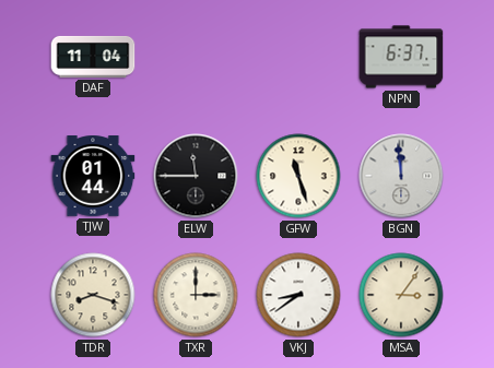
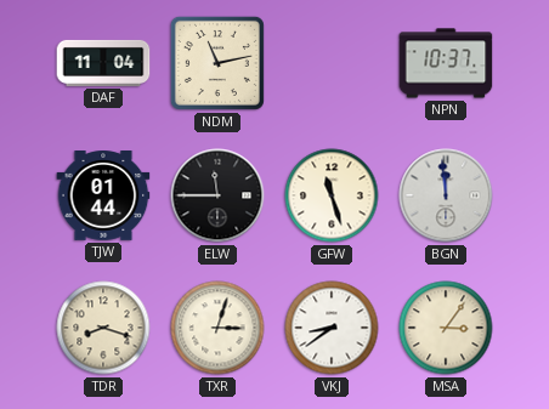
NDM: none -> 11:13
NPN: 6:37 -> 10:37
TXR: 3:00 -> 3:03
